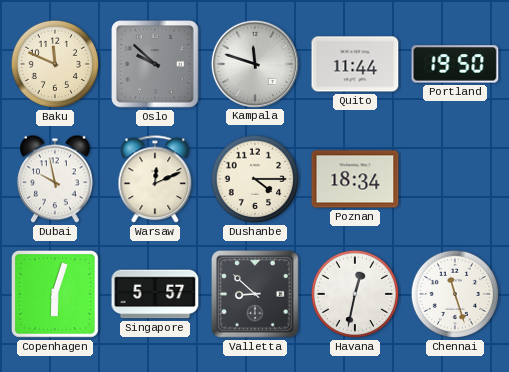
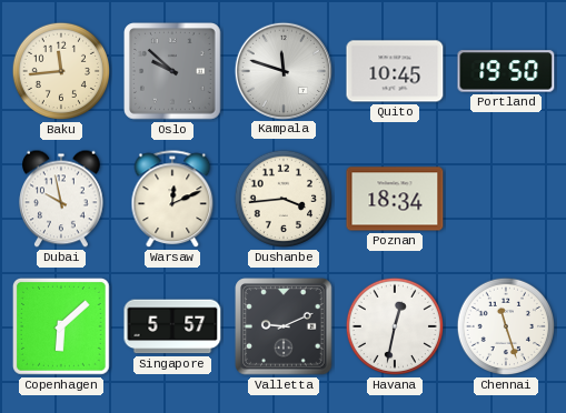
Baku: 11:49 -> 11:44
Quito: 11:44 -> 10:45
Dushanbe: 4:15 -> 3:44
Copenhagen: 6:03 -> 6:08
Valletta: 8:52 -> 9:11
